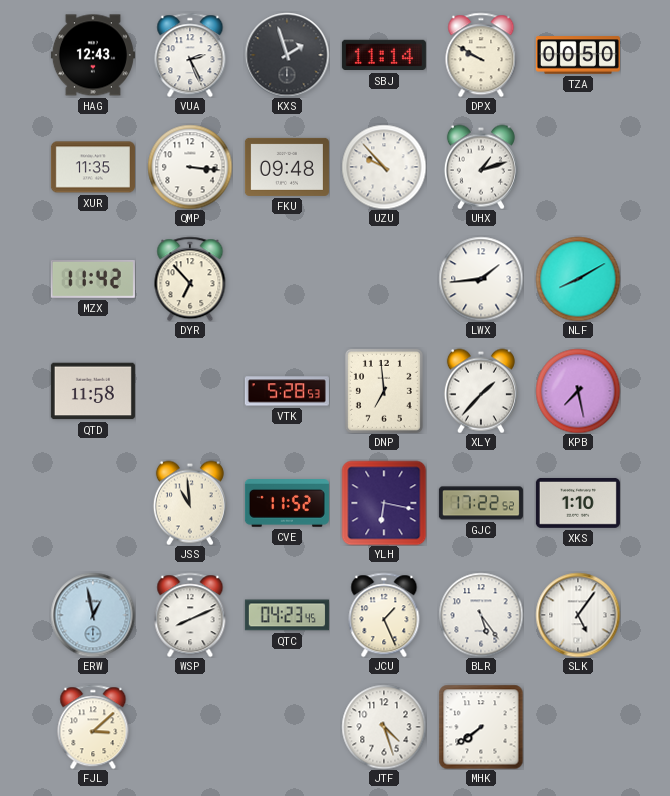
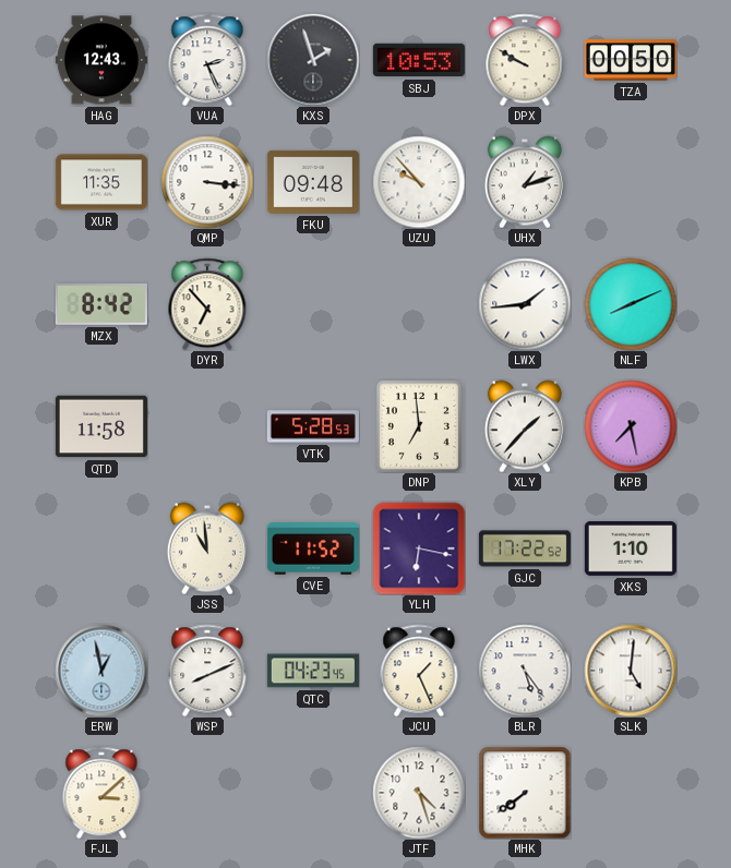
SBJ: 11:14 -> 10:53
MZX: 11:42 -> 8:42
NLF: 8:10 -> 8:11
SLK: 5:06 -> 5:01
